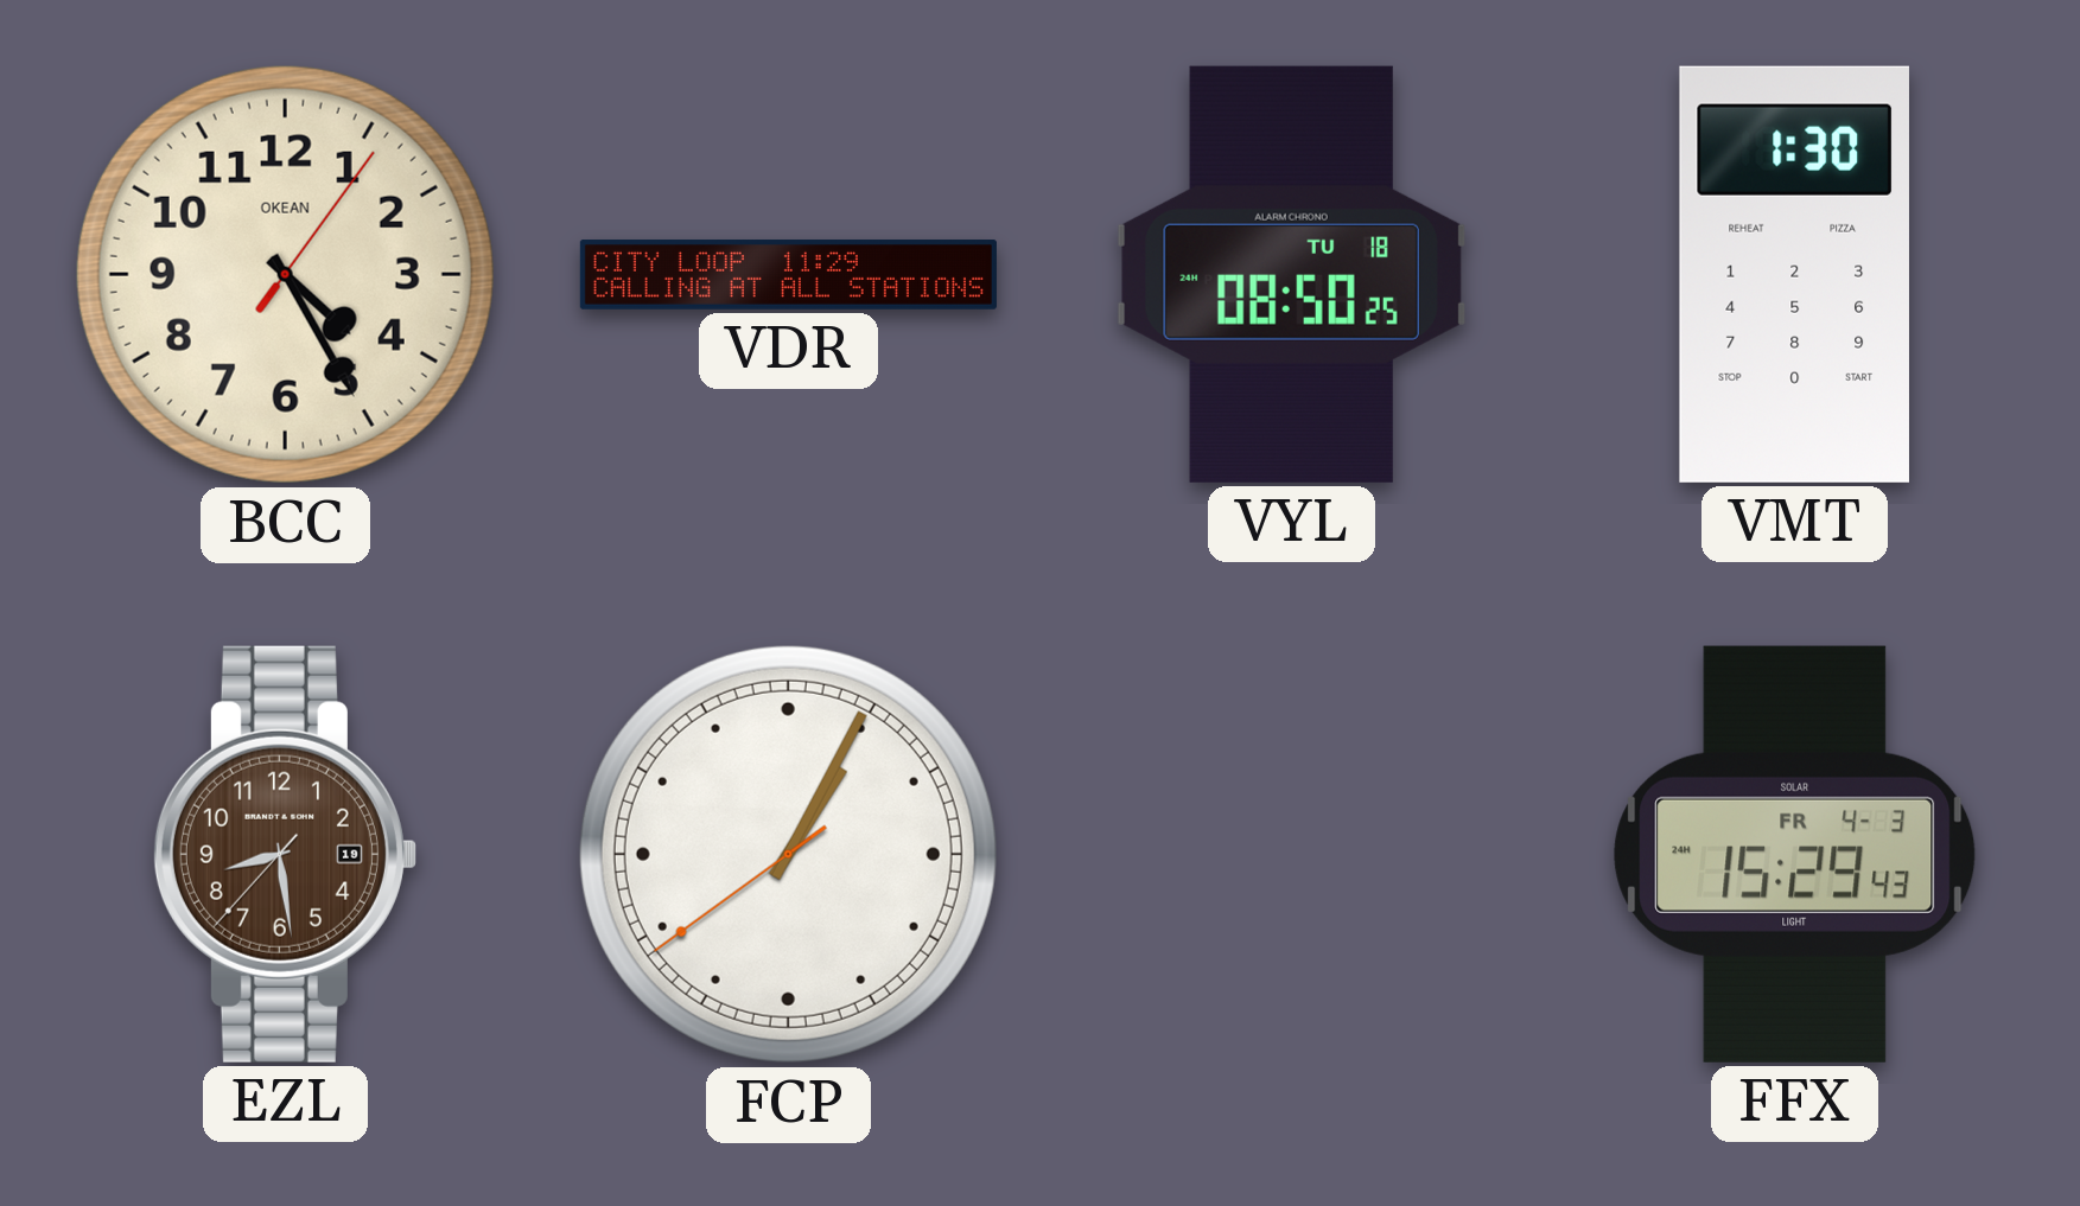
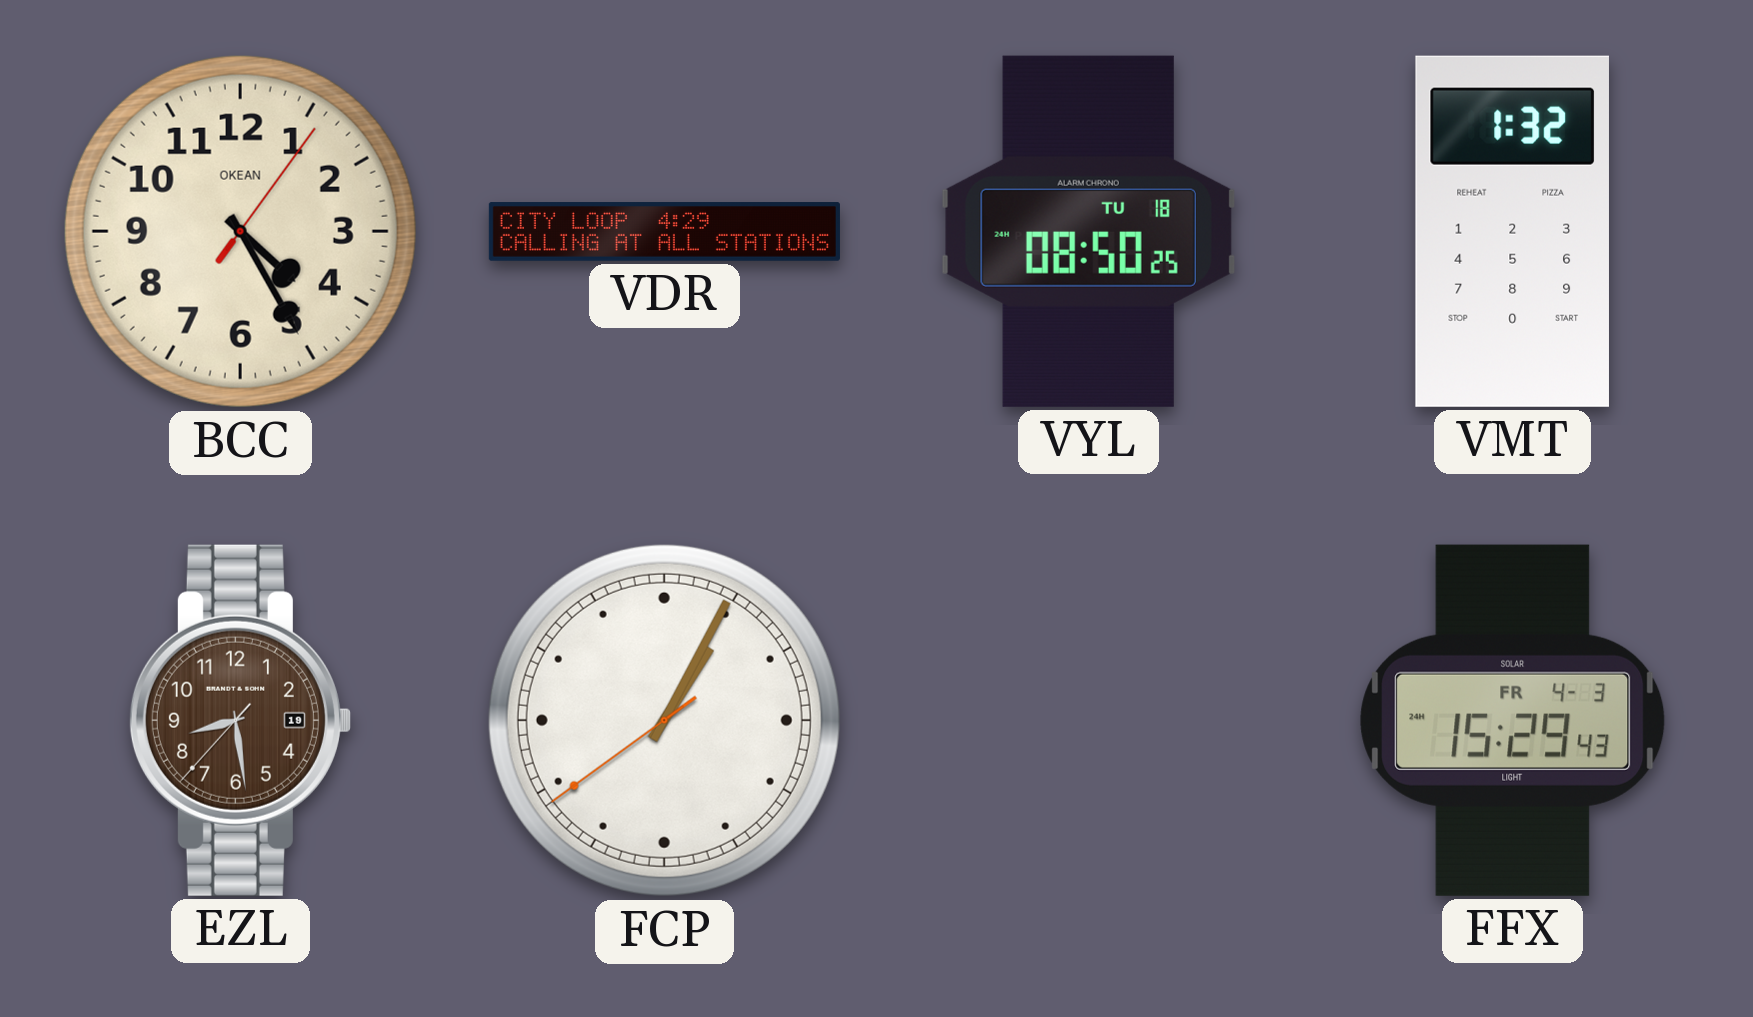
VDR: 11:29 -> 4:29
VMT: 1:30 -> 1:32
